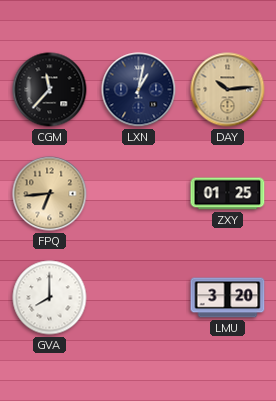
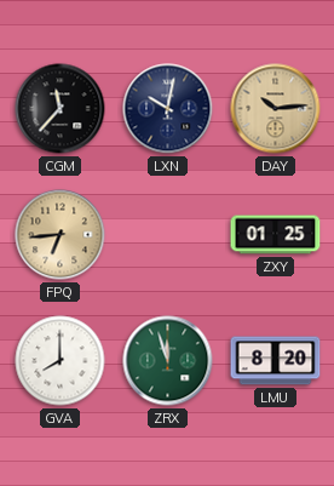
LXN: 1:02 -> 10:02
ZRX: none -> 11:57
LMU: 3:20 -> 8:20
